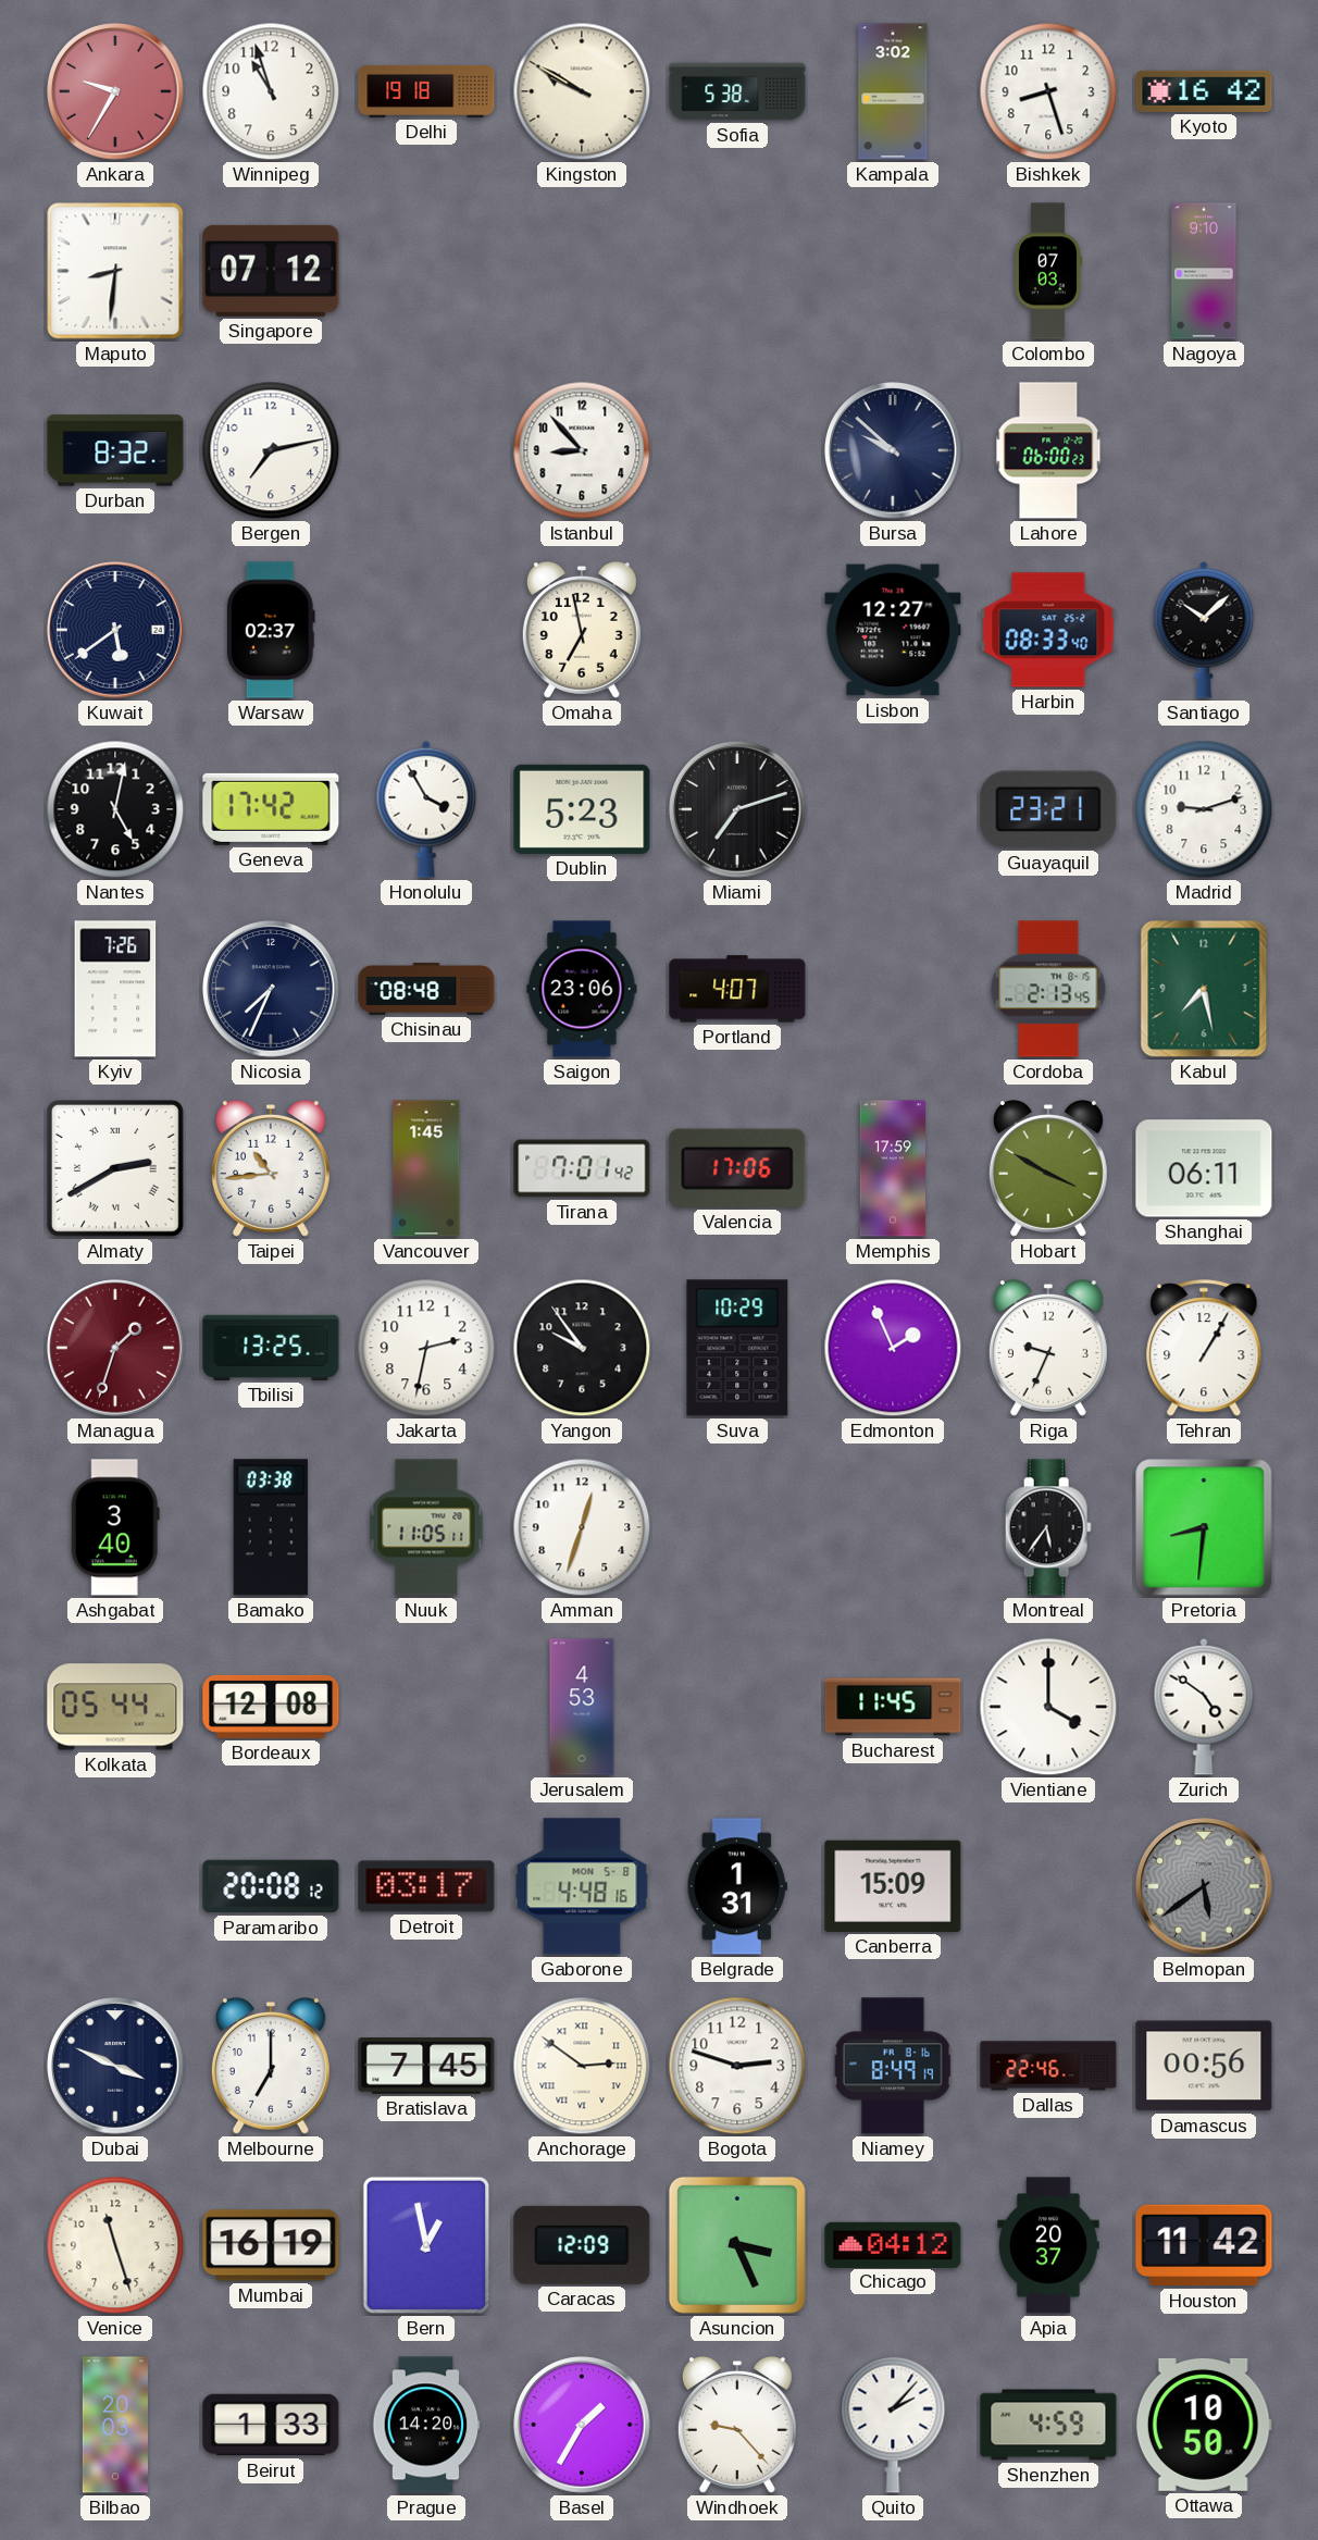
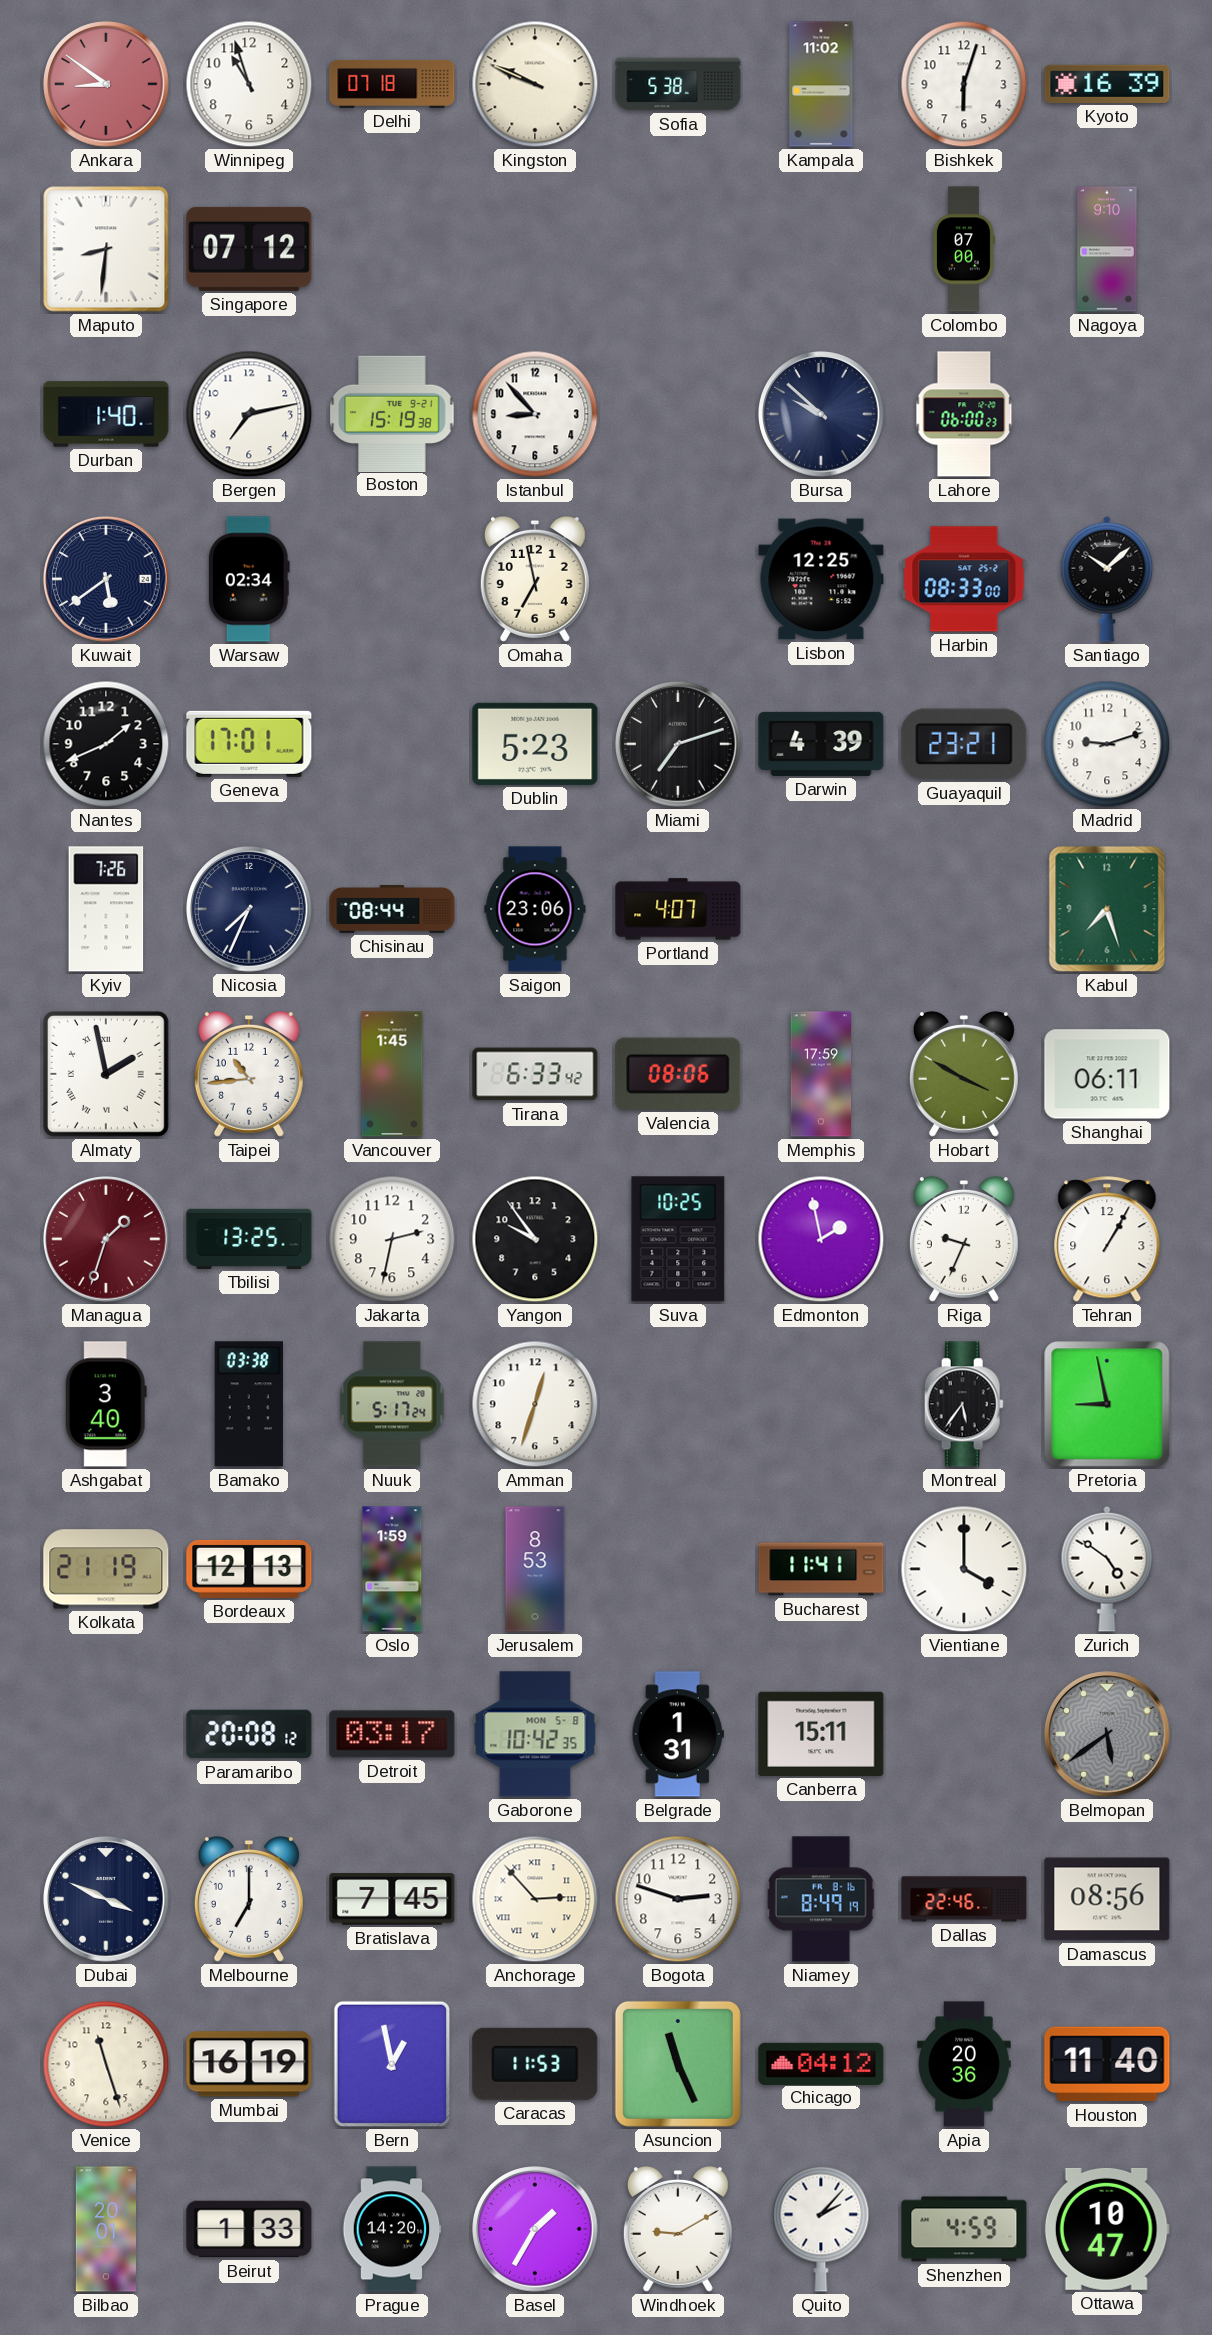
Ankara: 9:35 -> 8:51
Delhi: 19:18 -> 07:18
Kingston: 9:50 -> 9:49
Kampala: 3:02 -> 11:02
Bishkek: 8:27 -> 6:03
Kyoto: 16:42 -> 16:39
Colombo: 07:03 -> 07:00
Durban: 8:32 -> 1:40
Boston: none -> 15:19
Warsaw: 02:37 -> 02:34
Lisbon: 12:27 -> 12:25
Harbin: 08:33:40 -> 08:33:00
Nantes: 5:02 -> 1:41
Geneva: 17:42 -> 17:01
Honolulu: 3:55 -> none
Darwin: none -> 4:39
Chisinau: 08:48 -> 08:44
Cordoba: 2:13 -> none
Kabul: 7:28 -> 7:27
Almaty: 2:40 -> 1:58
Tirana: 7:01 -> 6:33
Valencia: 17:06 -> 08:06
Suva: 10:29 -> 10:25
Edmonton: 1:56 -> 1:58
Nuuk: 11:05 -> 5:17
Pretoria: 8:31 -> 8:58
Kolkata: 05:44 -> 21:19
Bordeaux: 12:08 -> 12:13
Oslo: none -> 1:59
Jerusalem: 4:53 -> 8:53
Bucharest: 11:45 -> 11:41
Gaborone: 4:48 -> 10:42
Canberra: 15:09 -> 15:11
Anchorage: 2:51 -> 2:53
Damascus: 00:56 -> 08:56
Caracas: 12:09 -> 11:53
Asuncion: 3:26 -> 11:26
Apia: 20:37 -> 20:36
Houston: 11:42 -> 11:40
Bilbao: 20:03 -> 20:01
Windhoek: 9:23 -> 9:10
Ottawa: 10:50 -> 10:47
